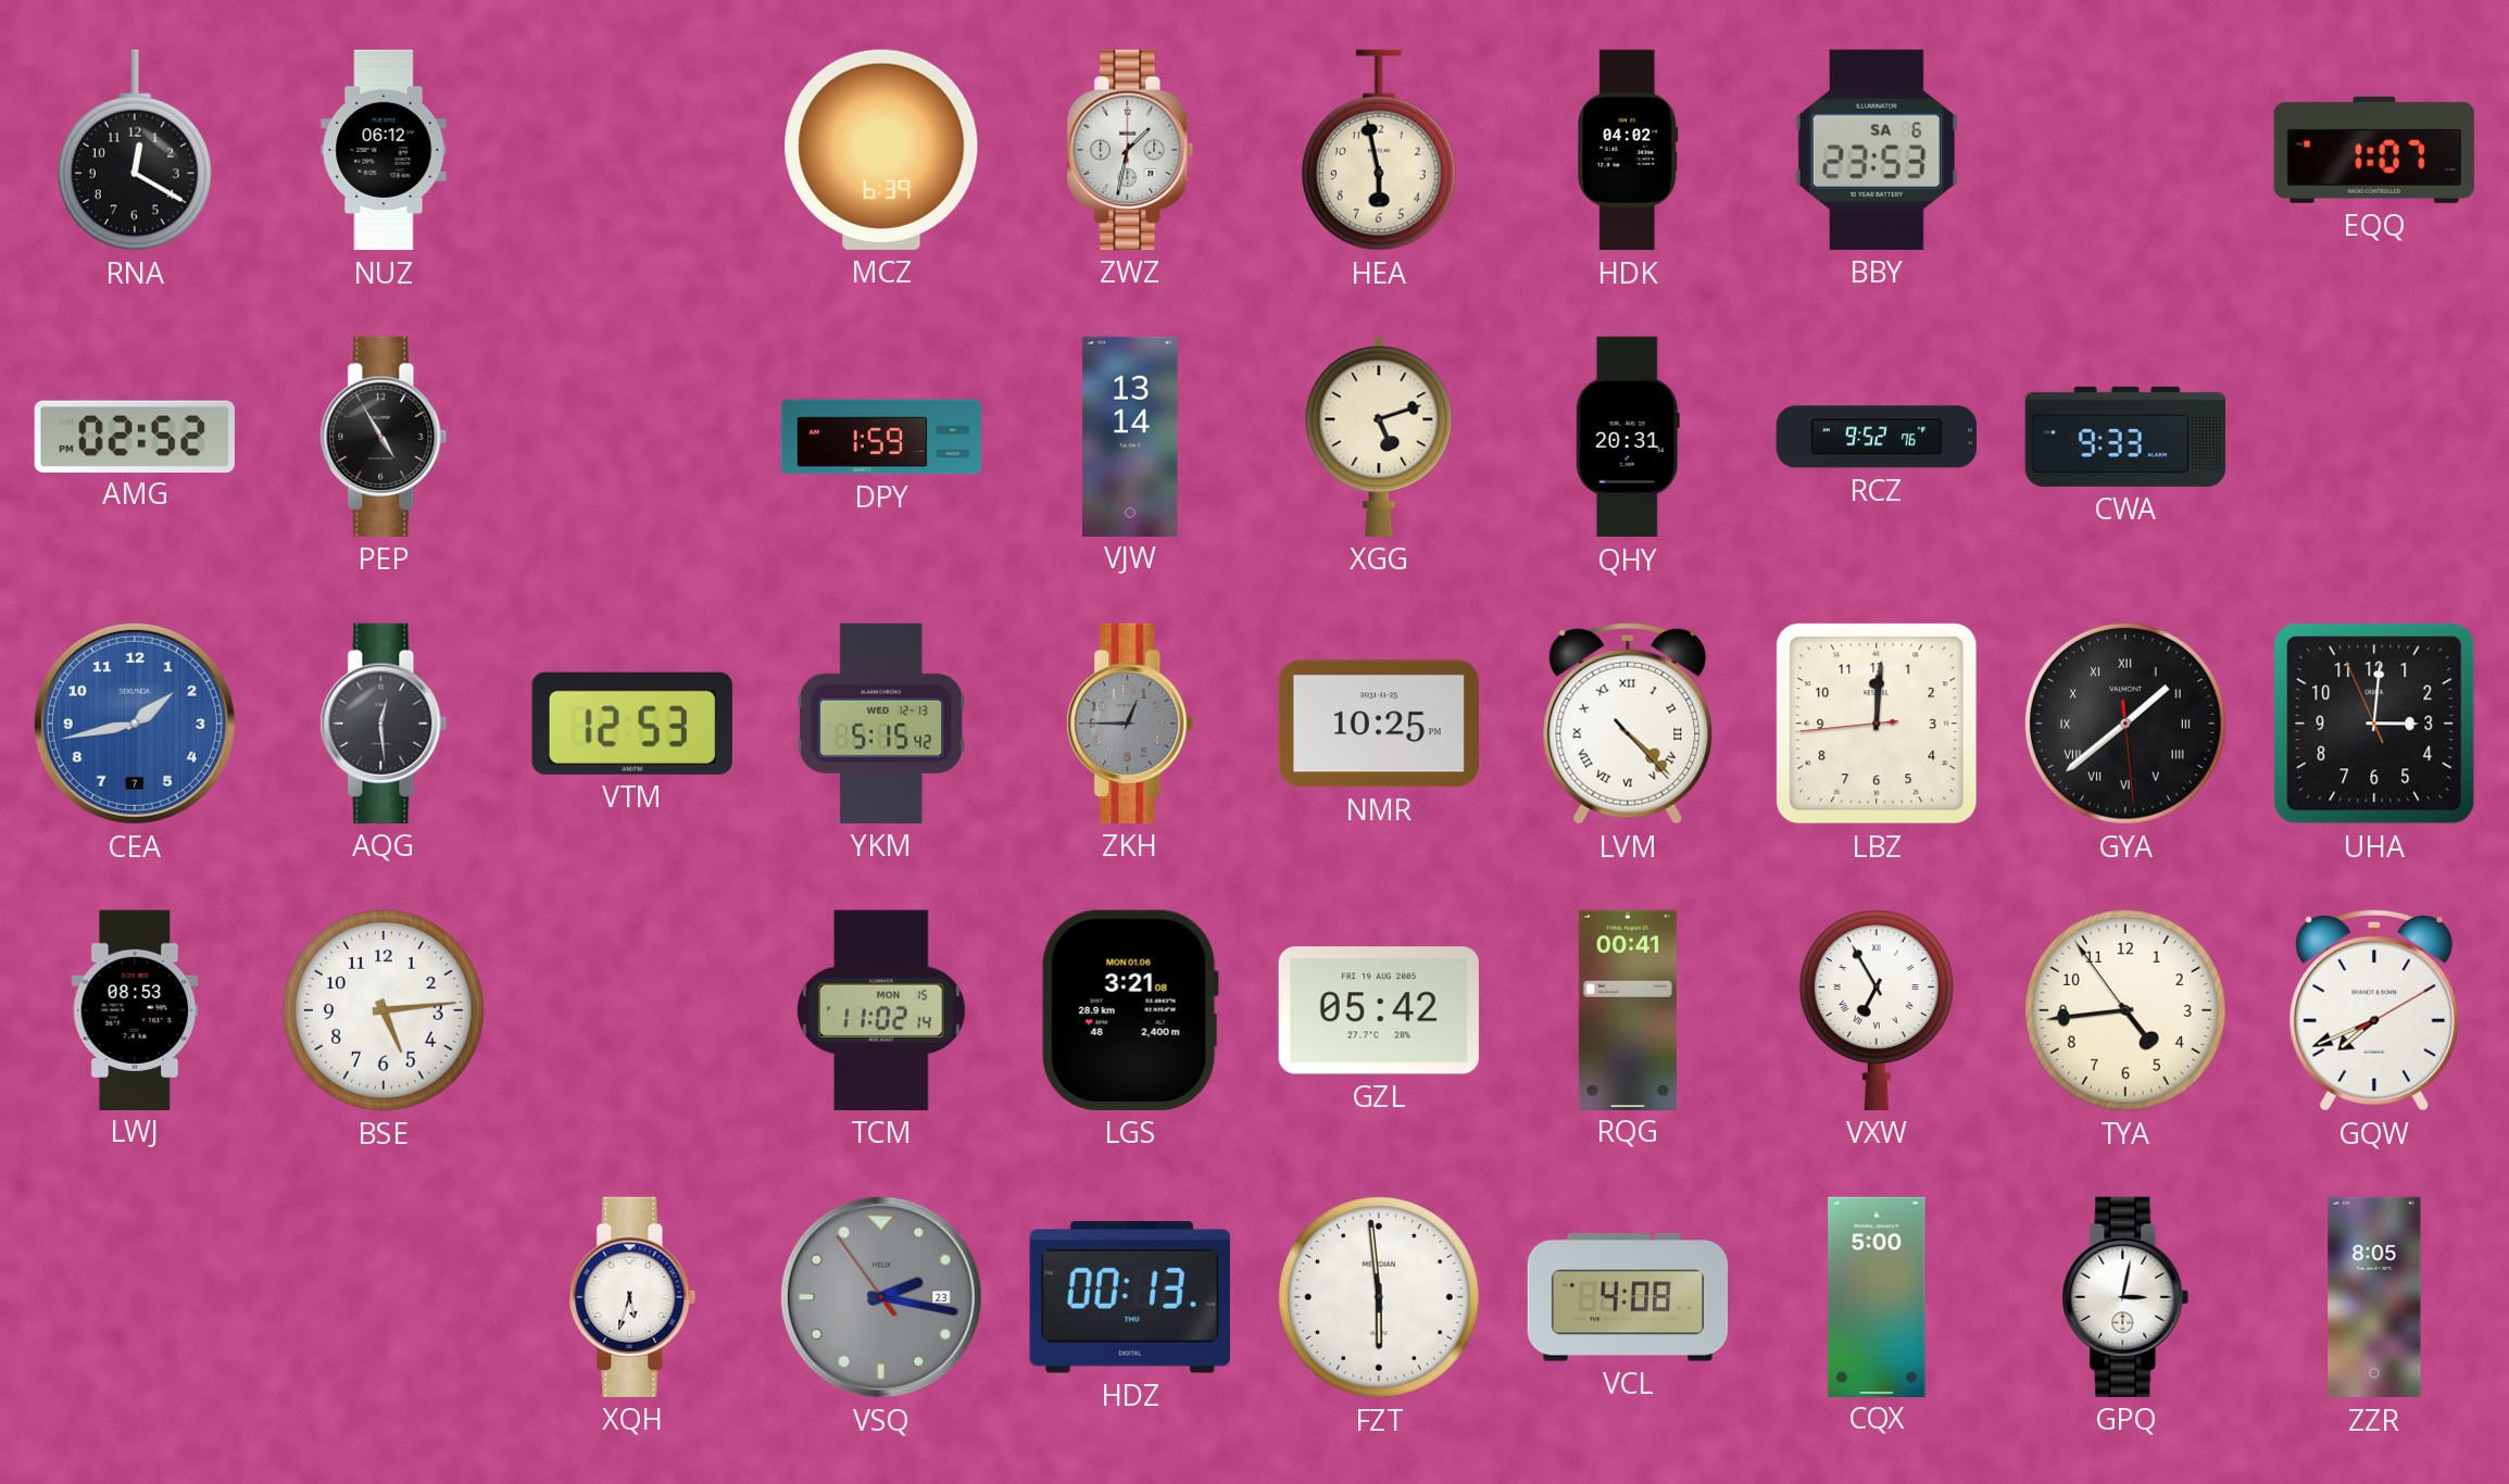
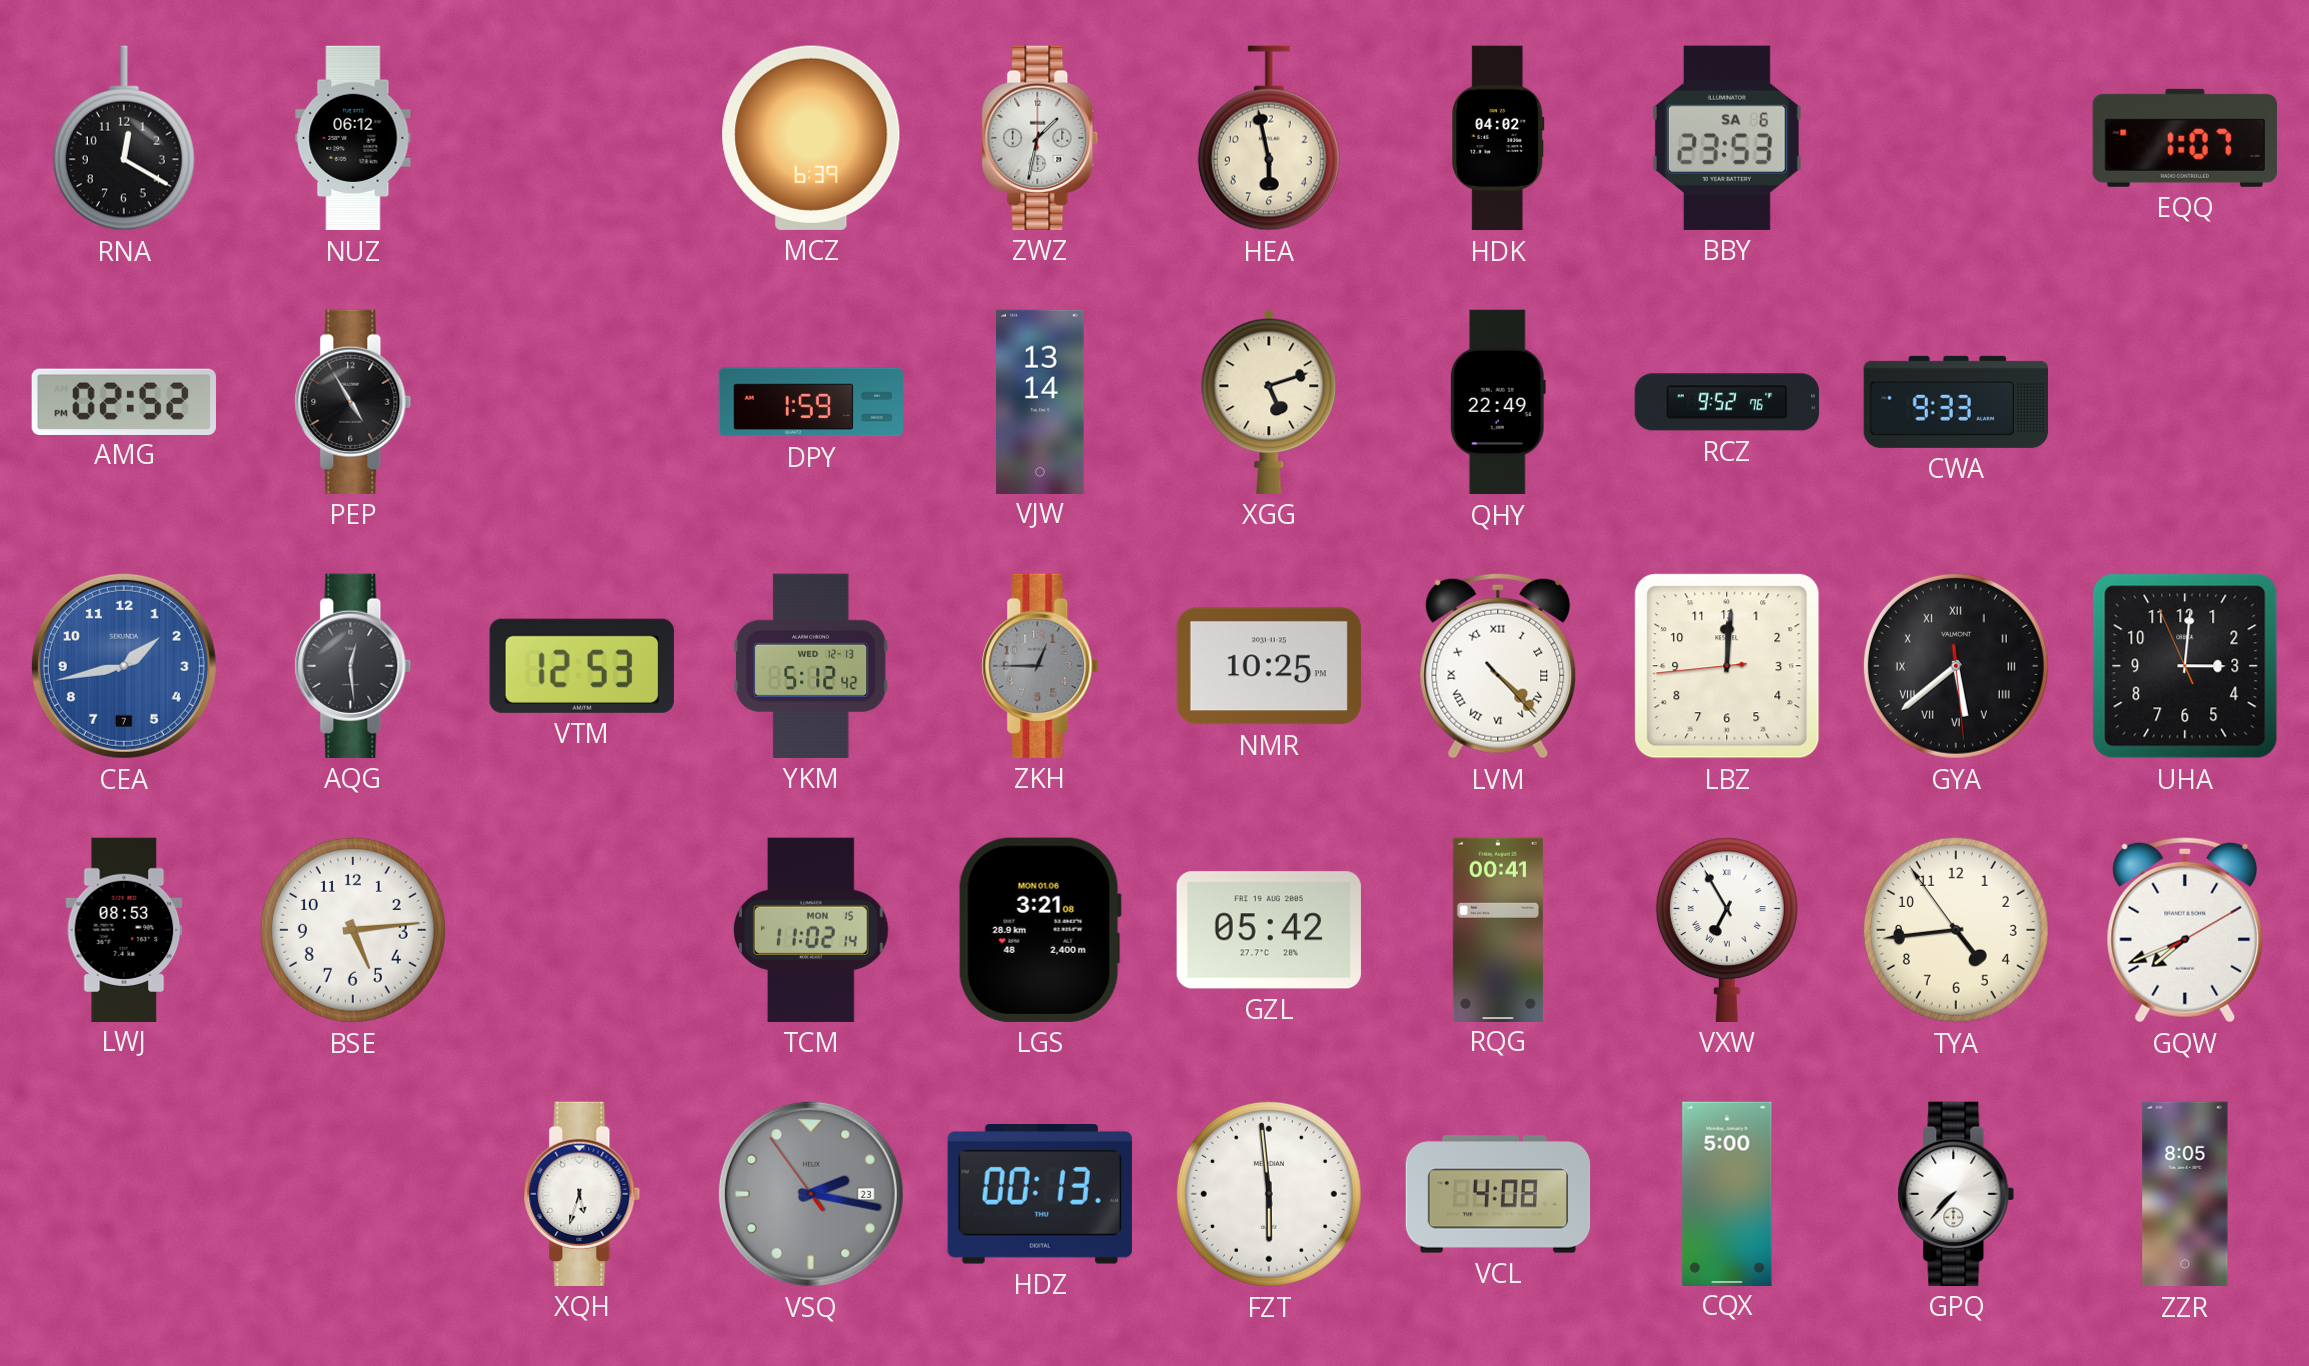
QHY: 20:31 -> 22:49
YKM: 5:15 -> 5:12
GYA: 1:38 -> 5:38
GPQ: 3:02 -> 7:37
